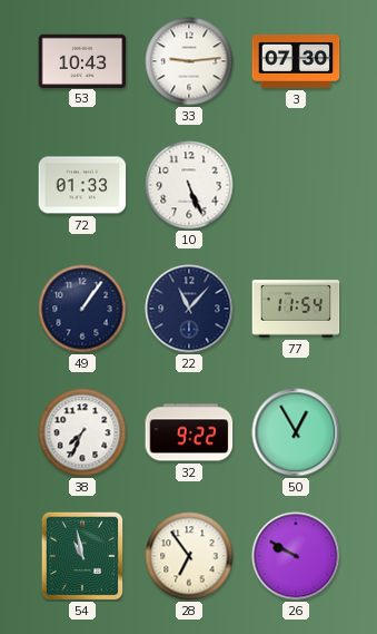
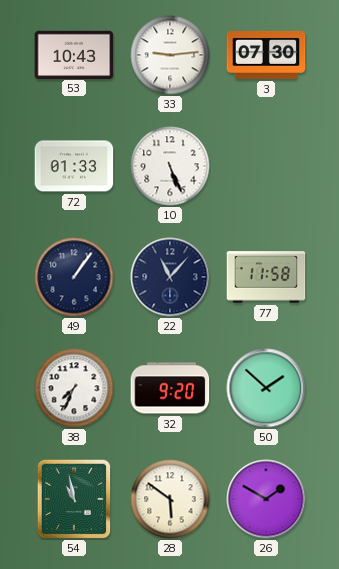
77: 11:54 -> 11:58
32: 9:22 -> 9:20
50: 12:55 -> 1:52
28: 6:54 -> 5:51
26: 9:50 -> 1:50
